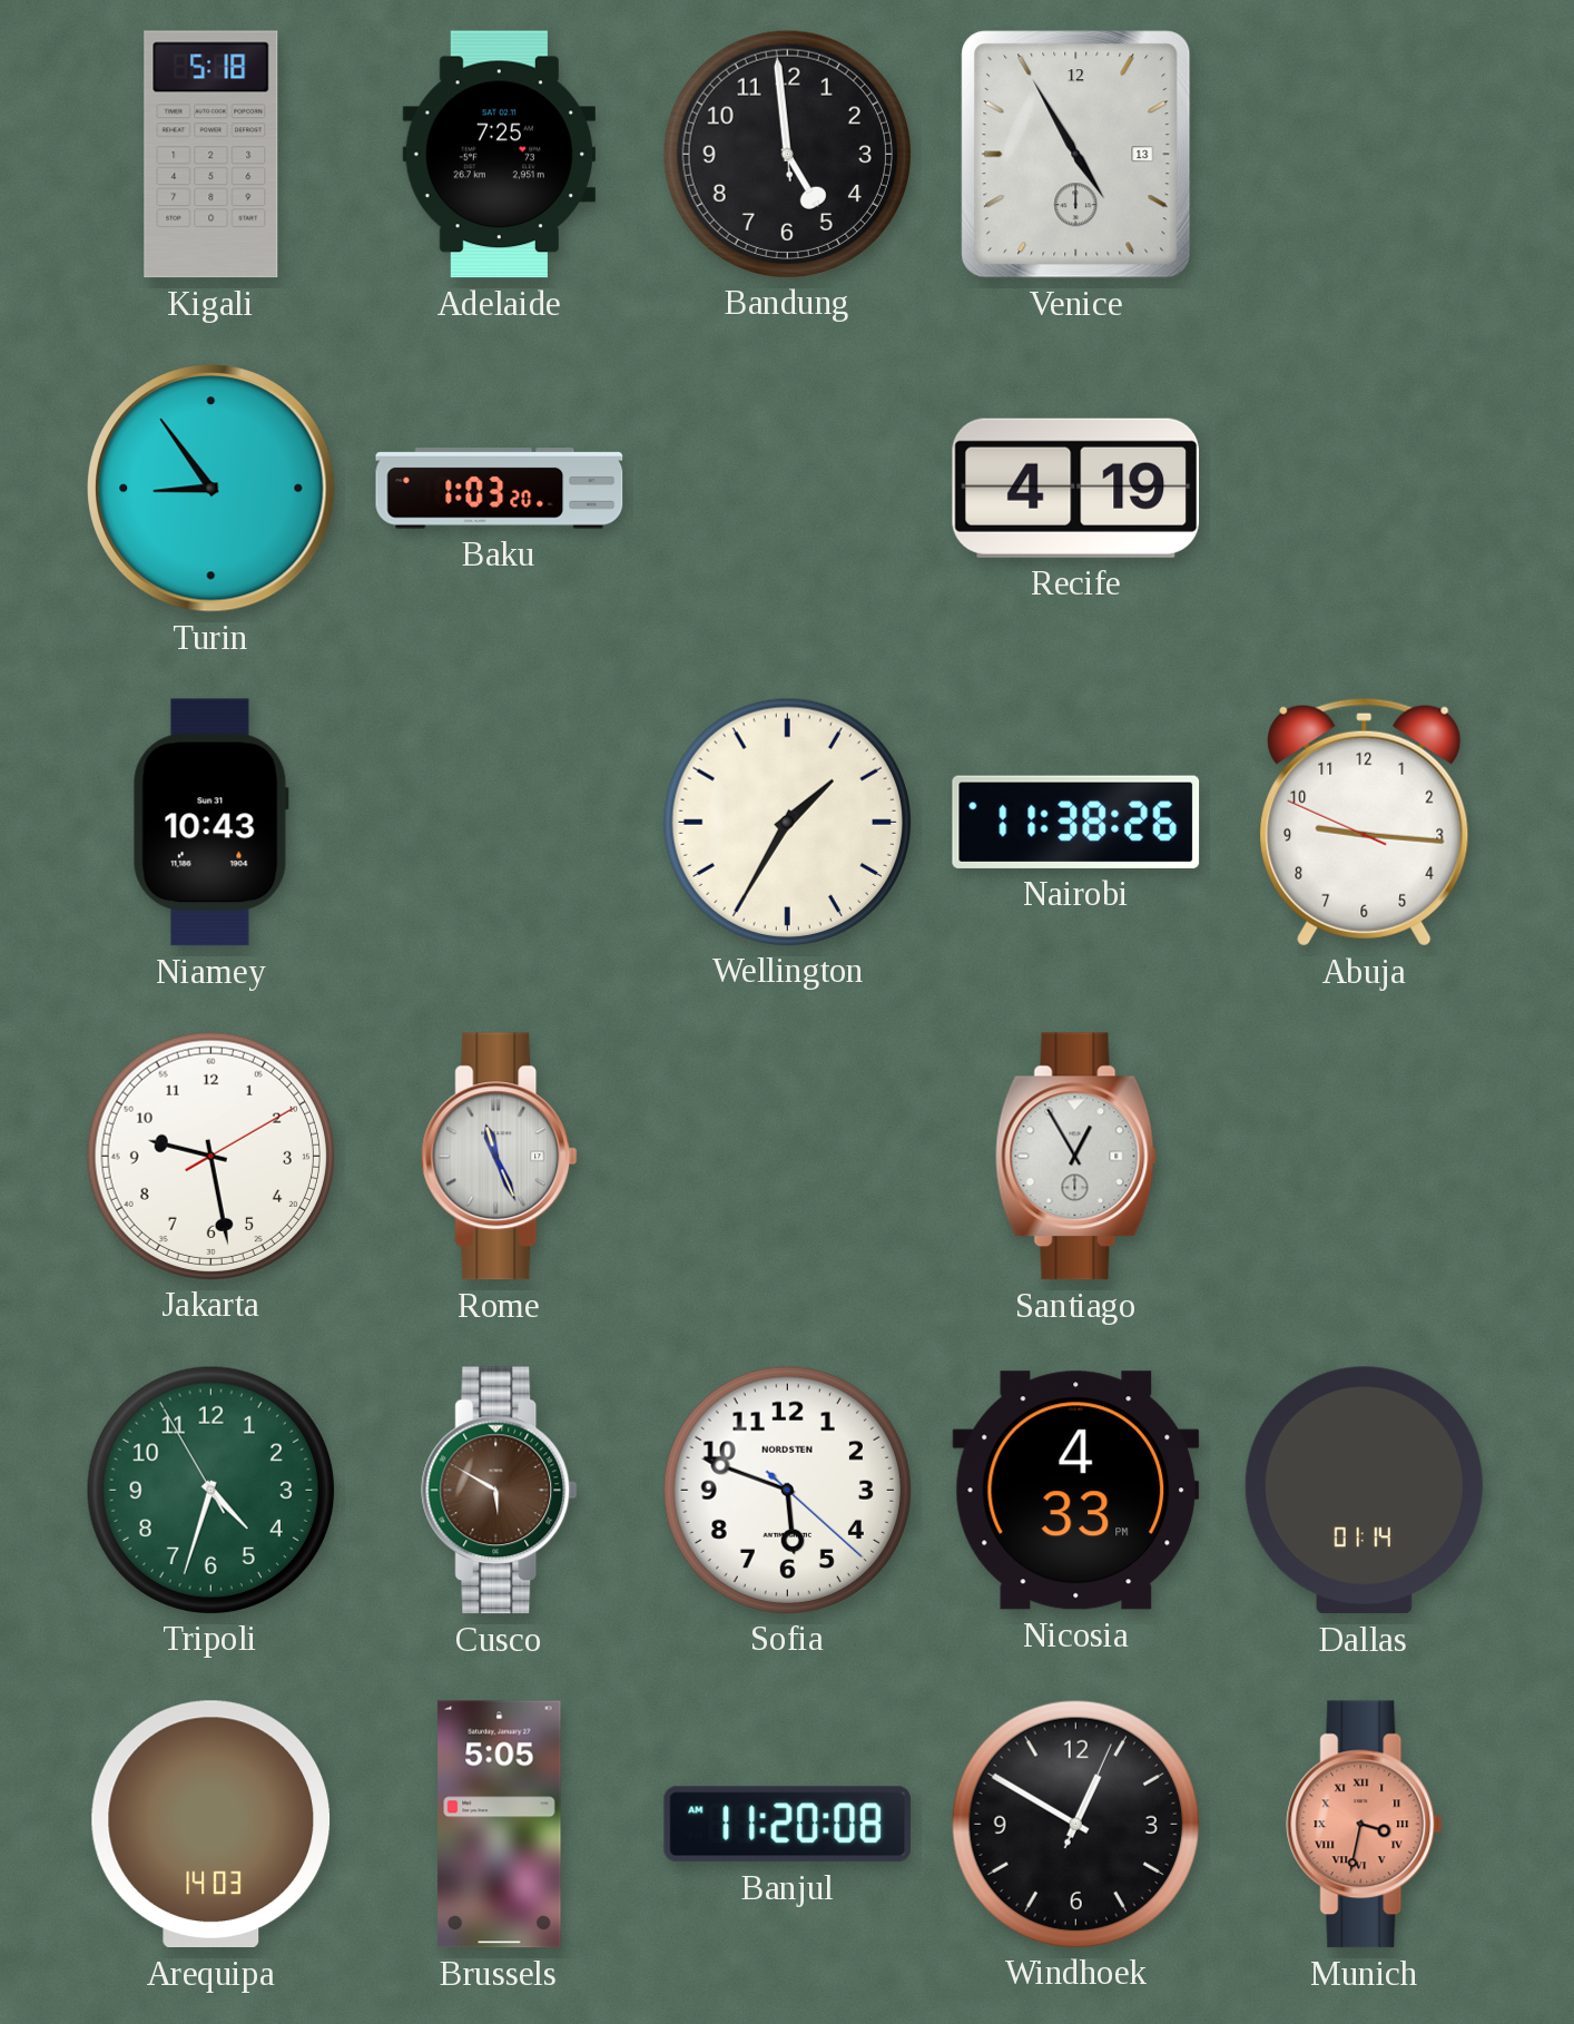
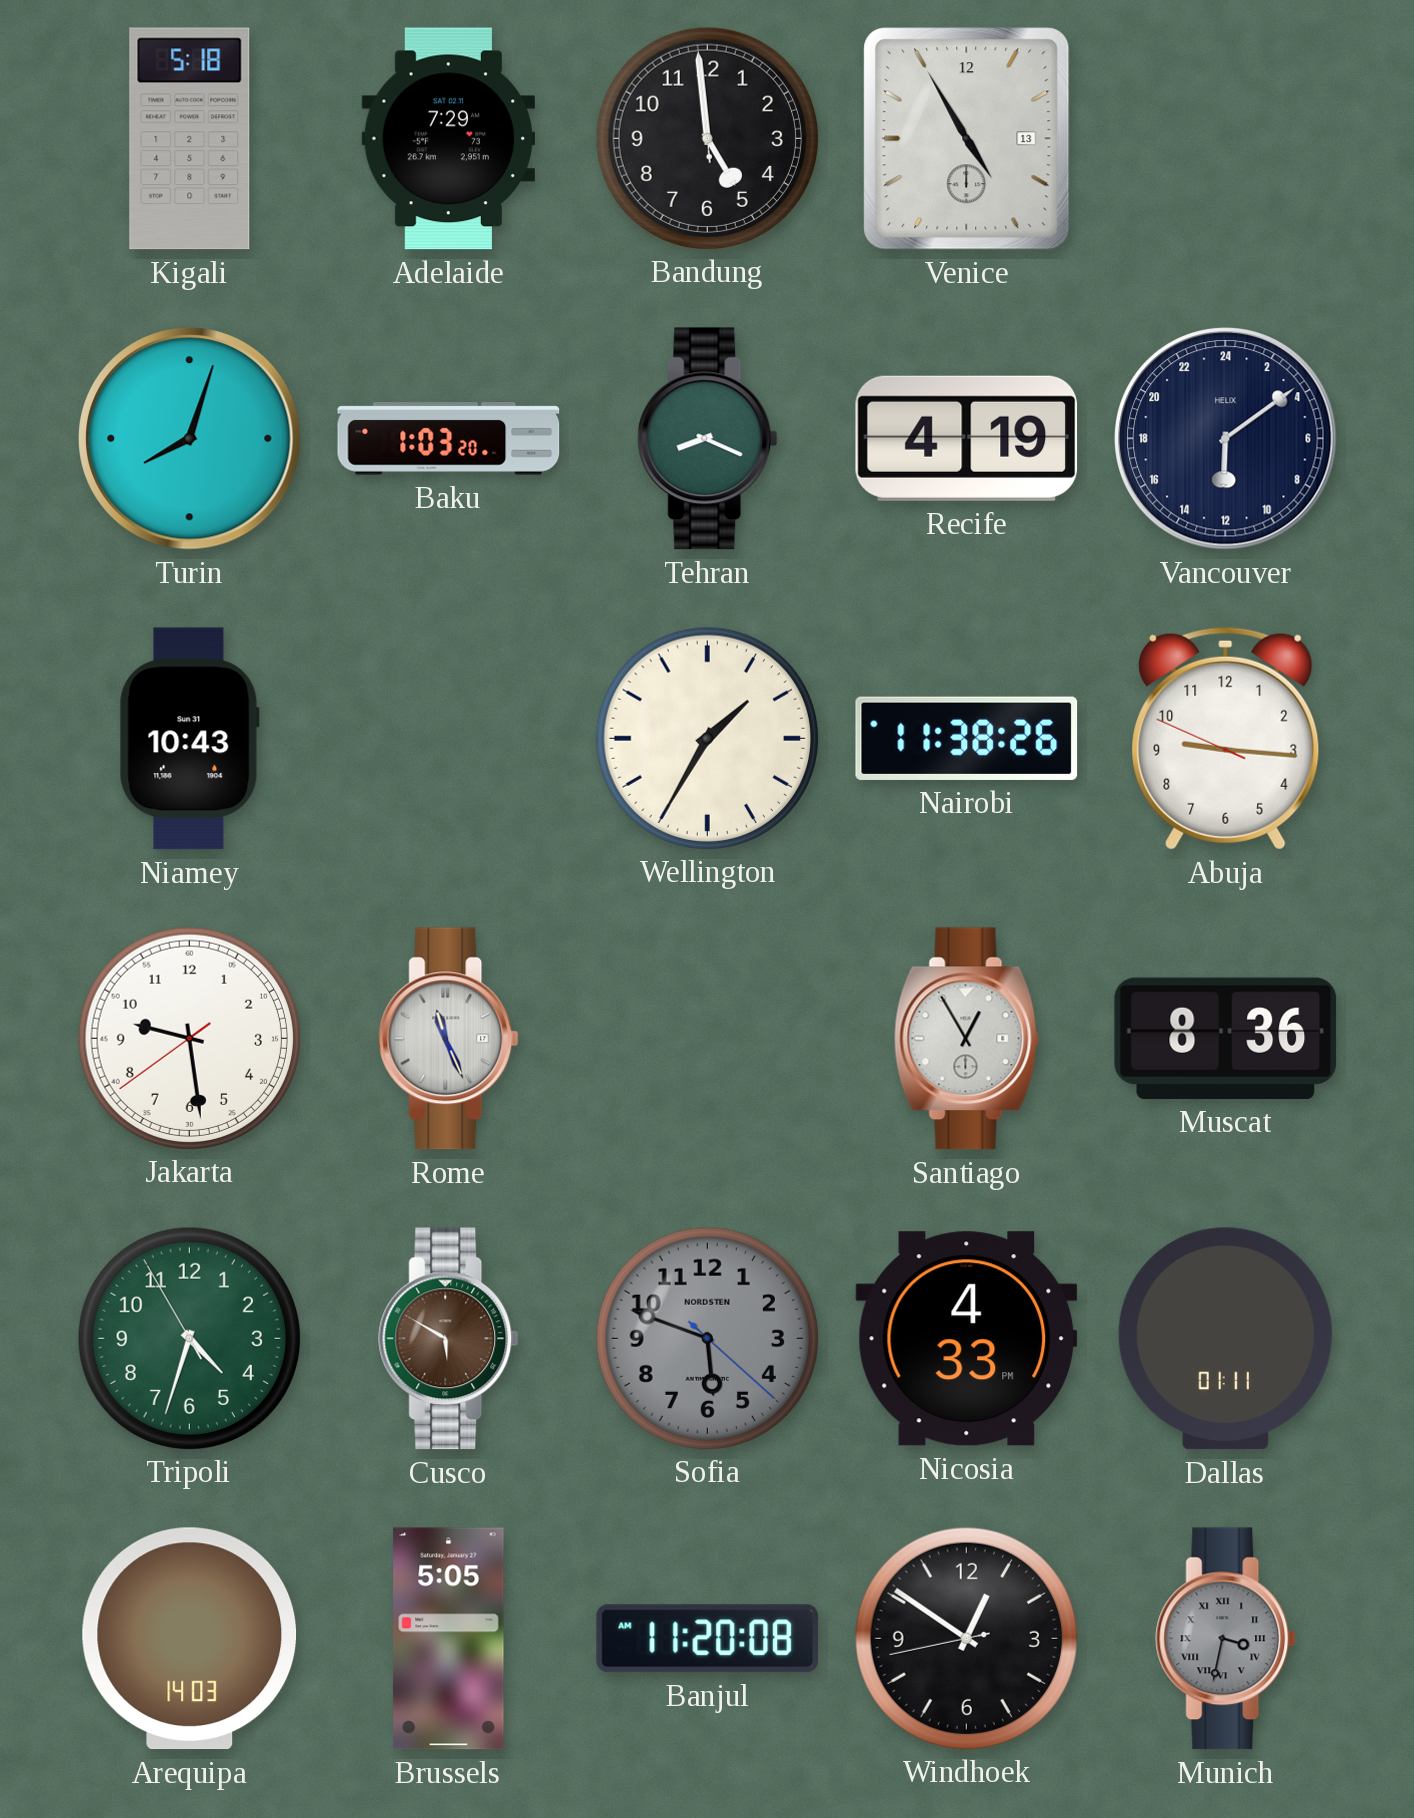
Adelaide: 7:25 -> 7:29
Turin: 8:54 -> 8:03
Tehran: none -> 8:19
Vancouver: none -> 12:09
Jakarta: 9:28:10 -> 9:28:39
Muscat: none -> 8:36
Sofia dial: white -> grey
Dallas: 01:14 -> 01:11
Windhoek: 12:50:04 -> 12:50:43
Munich dial: salmon -> grey
